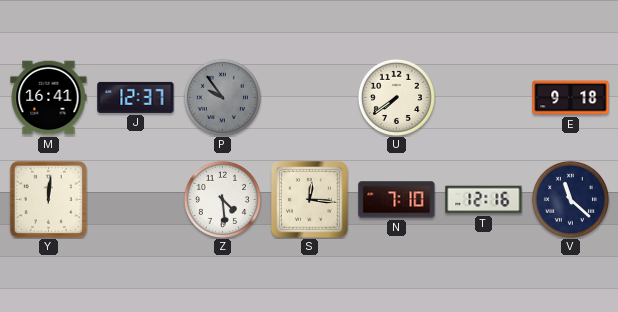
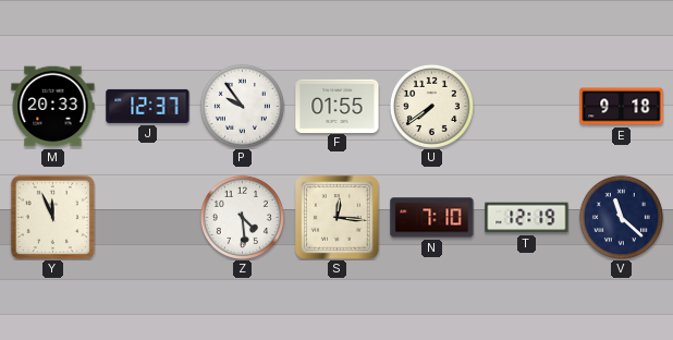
M: 16:41 -> 20:33
P dial: grey -> white
F: none -> 01:55
Y: 12:01 -> 11:56
T: 12:16 -> 12:19
